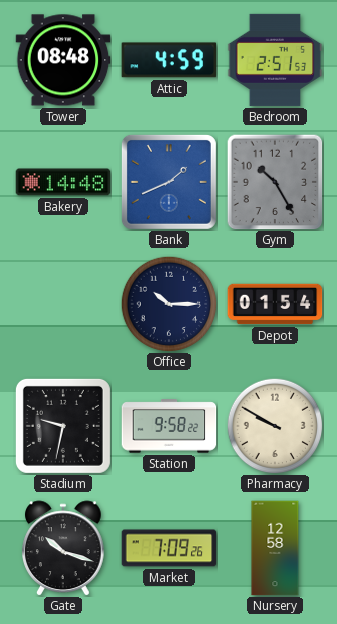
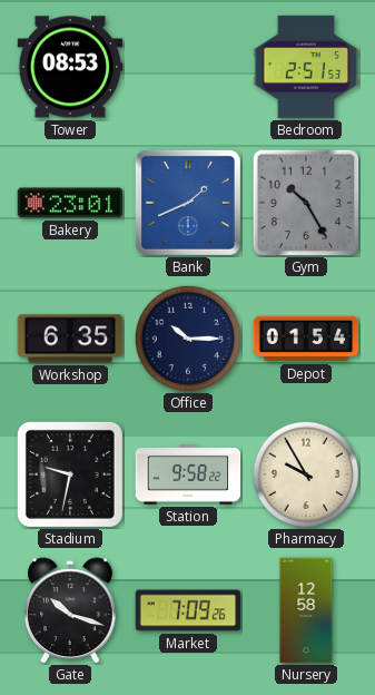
Tower: 08:48 -> 08:53
Attic: 4:59 -> none
Bakery: 14:48 -> 23:01
Workshop: none -> 6:35
Pharmacy: 9:50 -> 9:55
